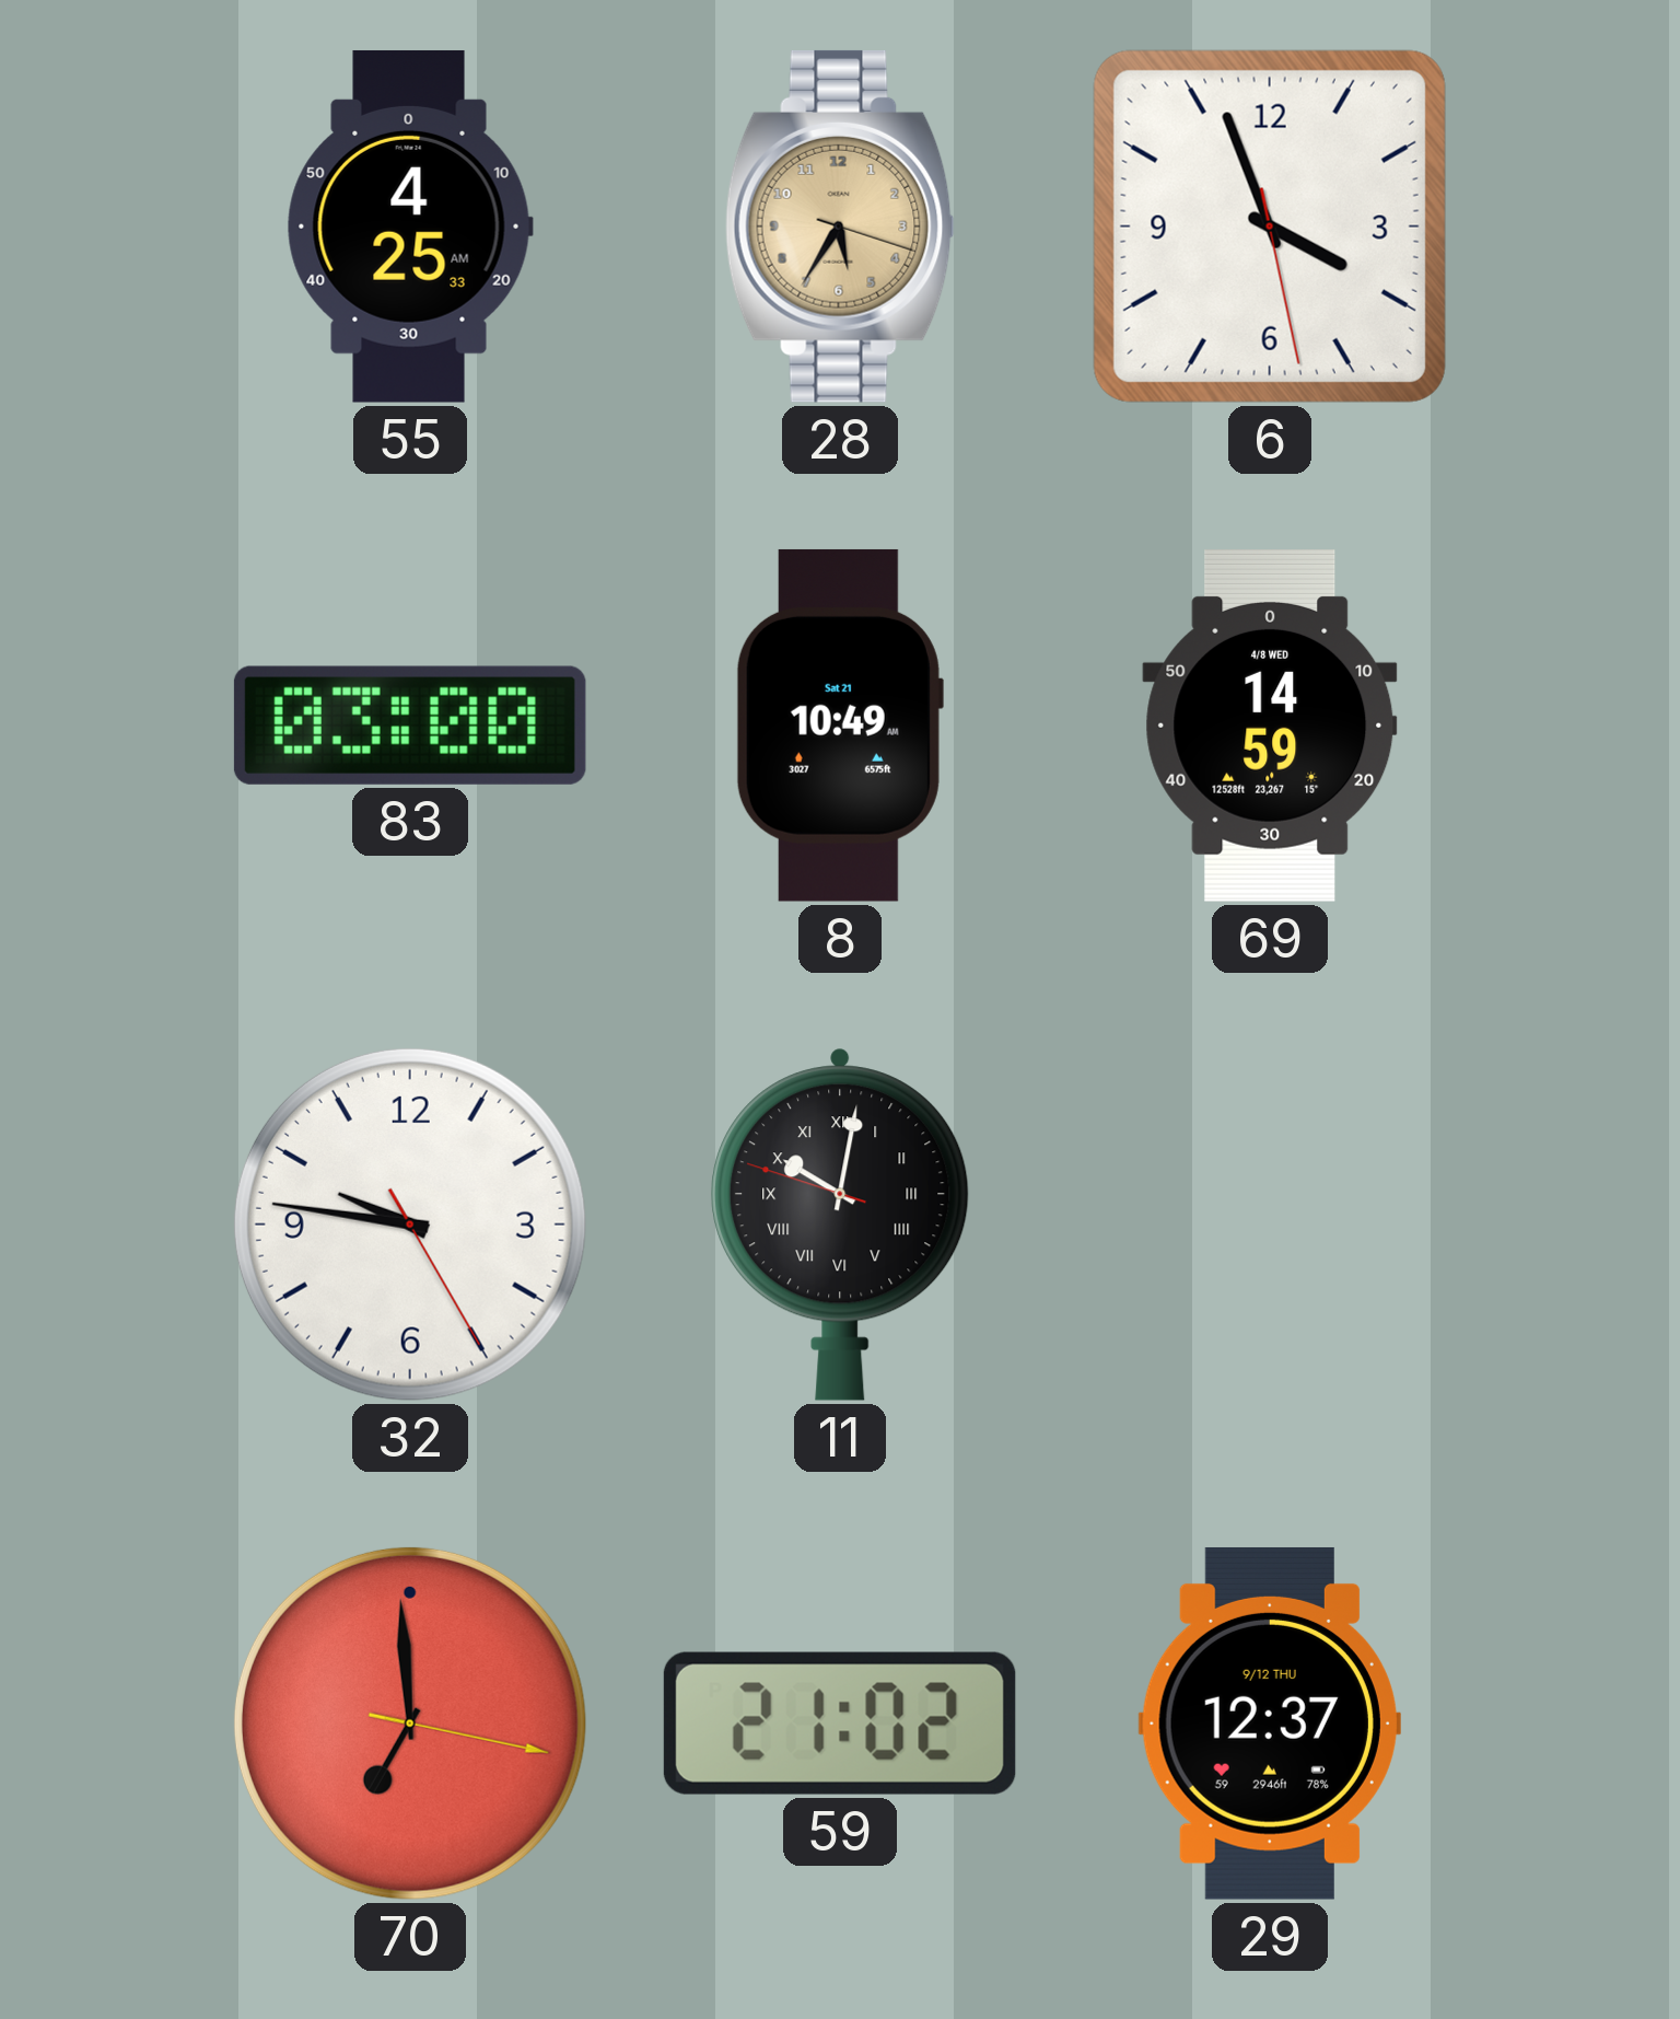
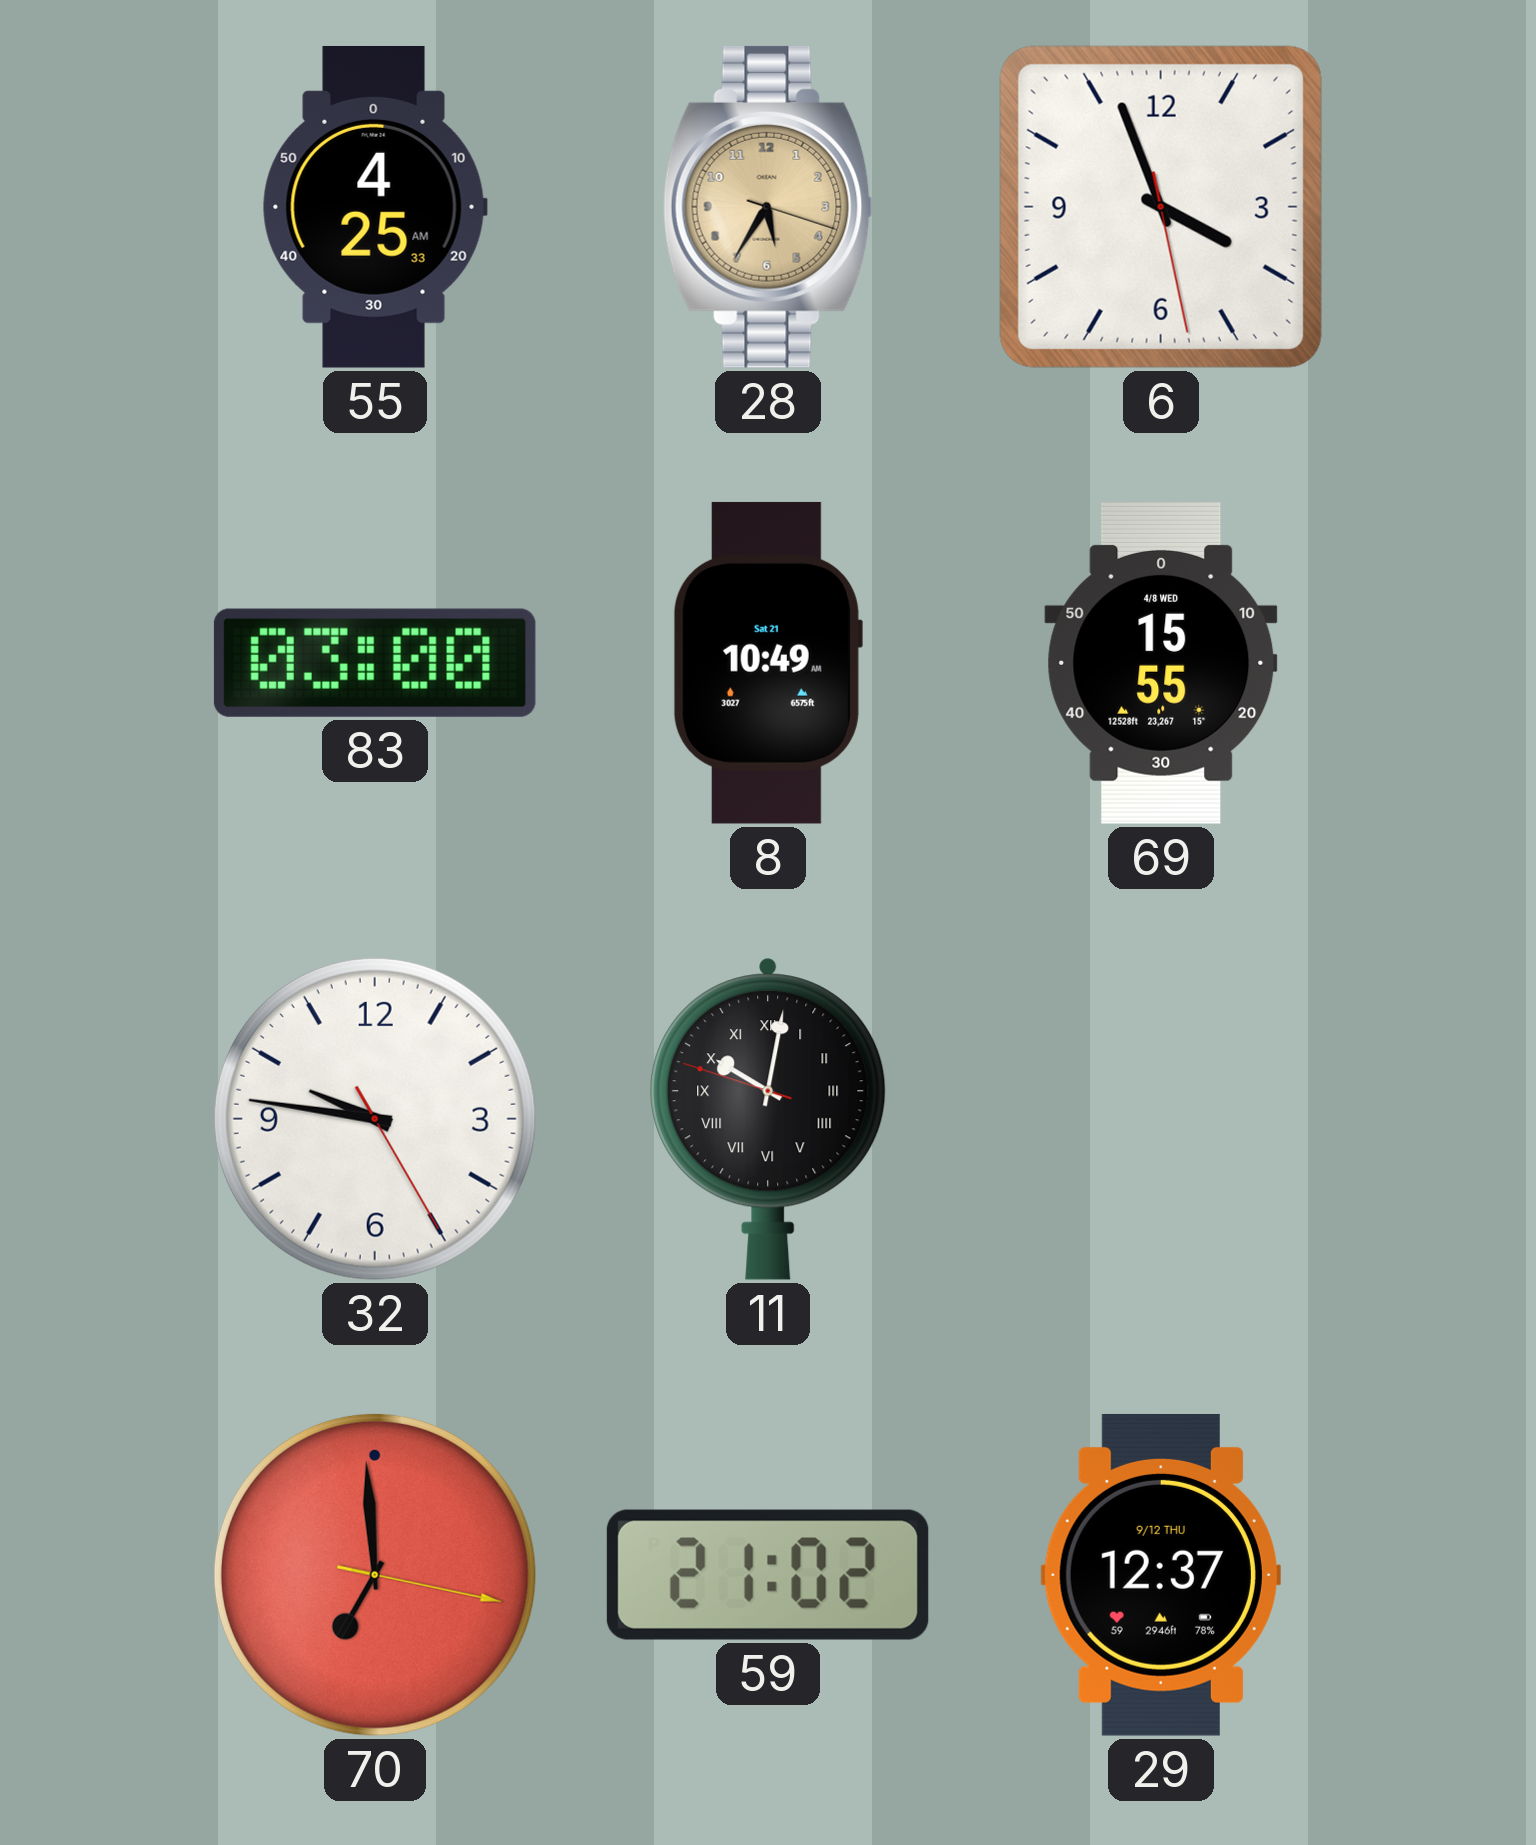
69: 14:59 -> 15:55
